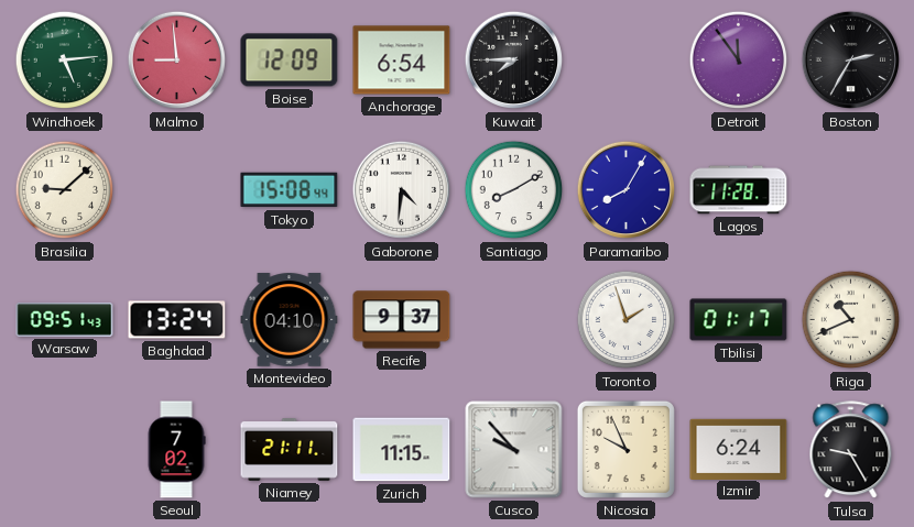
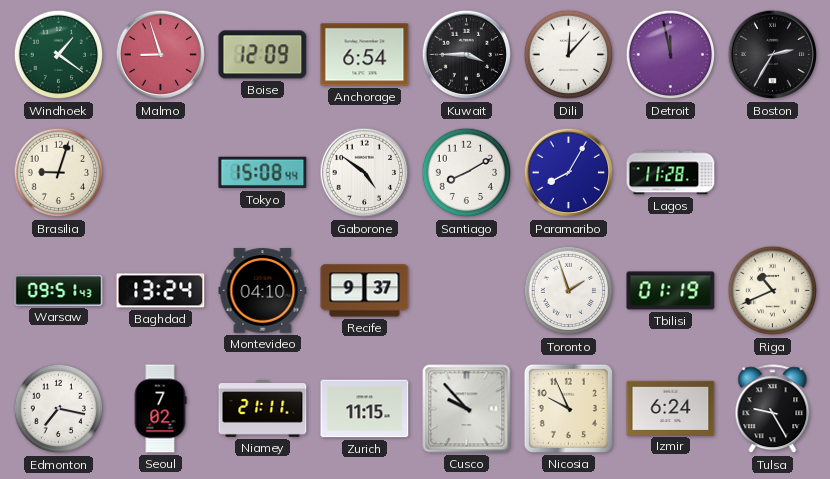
Windhoek: 5:14 -> 1:21
Malmo: 8:59 -> 8:57
Kuwait: 7:45 -> 3:45
Dili: none -> 12:07
Detroit: 11:54 -> 11:58
Brasilia: 9:08 -> 9:03
Gaborone: 4:31 -> 4:51
Tbilisi: 01:17 -> 01:19
Edmonton: none -> 7:17
